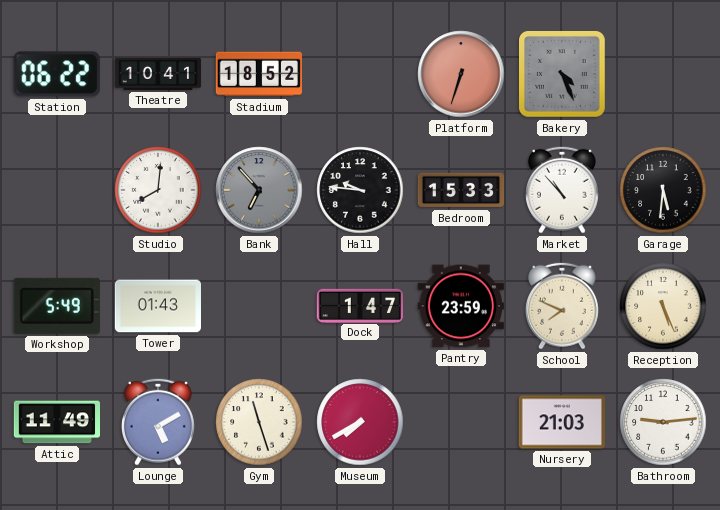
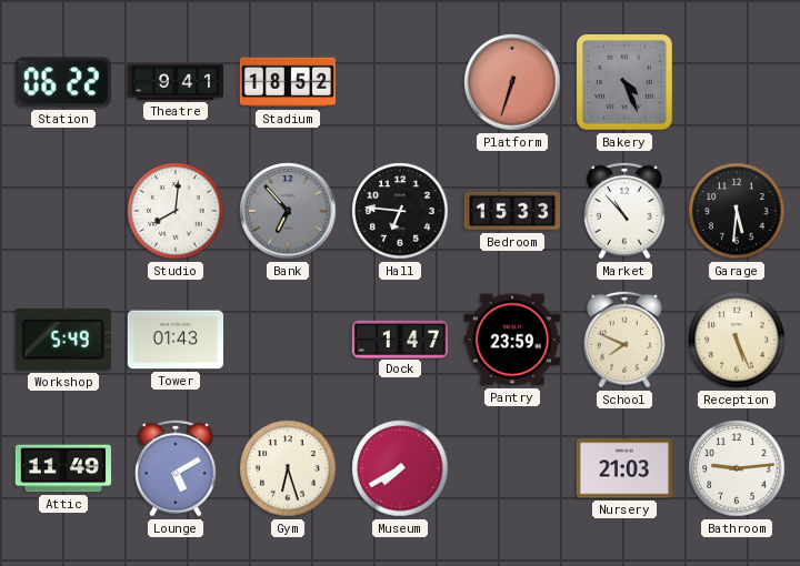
Theatre: 10:41 -> 9:41
Hall: 9:46 -> 6:46
Gym: 11:27 -> 6:27
